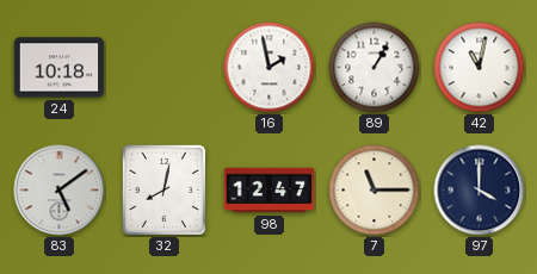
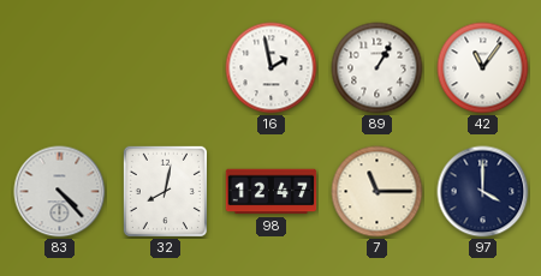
24: 10:18 -> none
42: 11:02 -> 11:06
83: 5:09 -> 4:23
